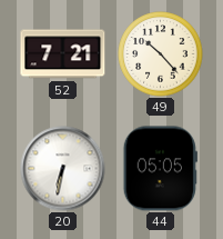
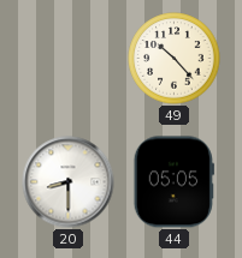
52: 7:21 -> none
20: 6:32 -> 8:30
